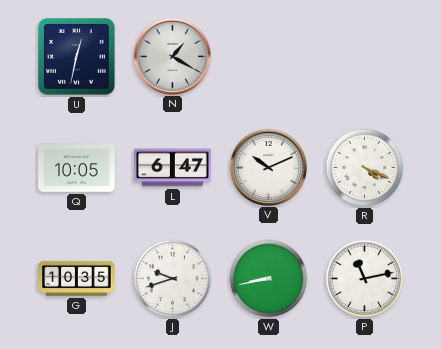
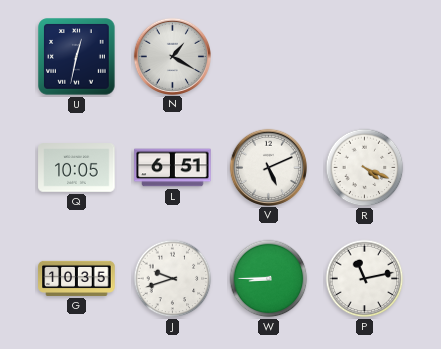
L: 6:47 -> 6:51
V: 10:11 -> 5:11
W: 8:43 -> 8:45
